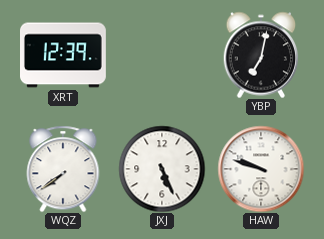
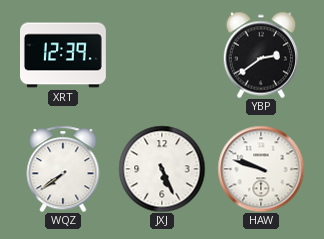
YBP: 7:02 -> 2:39
